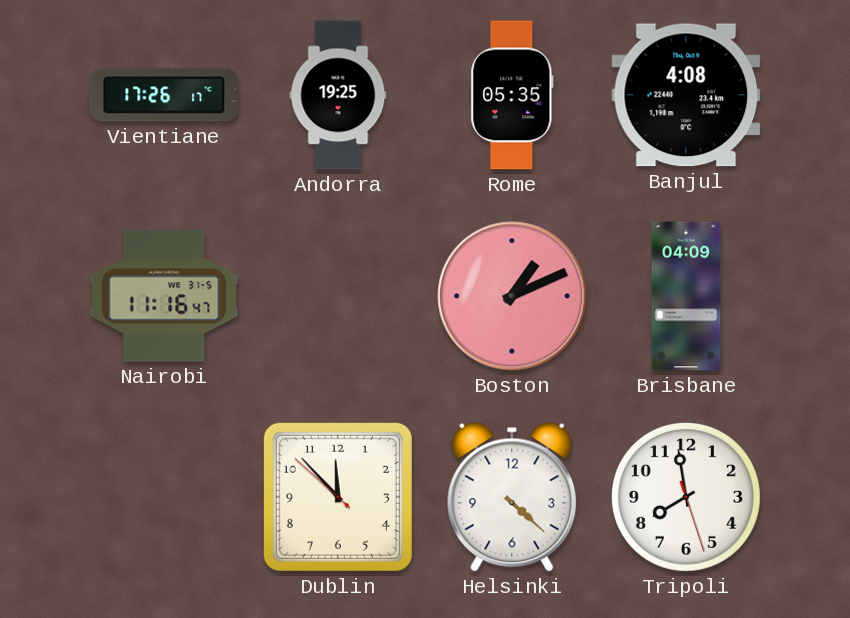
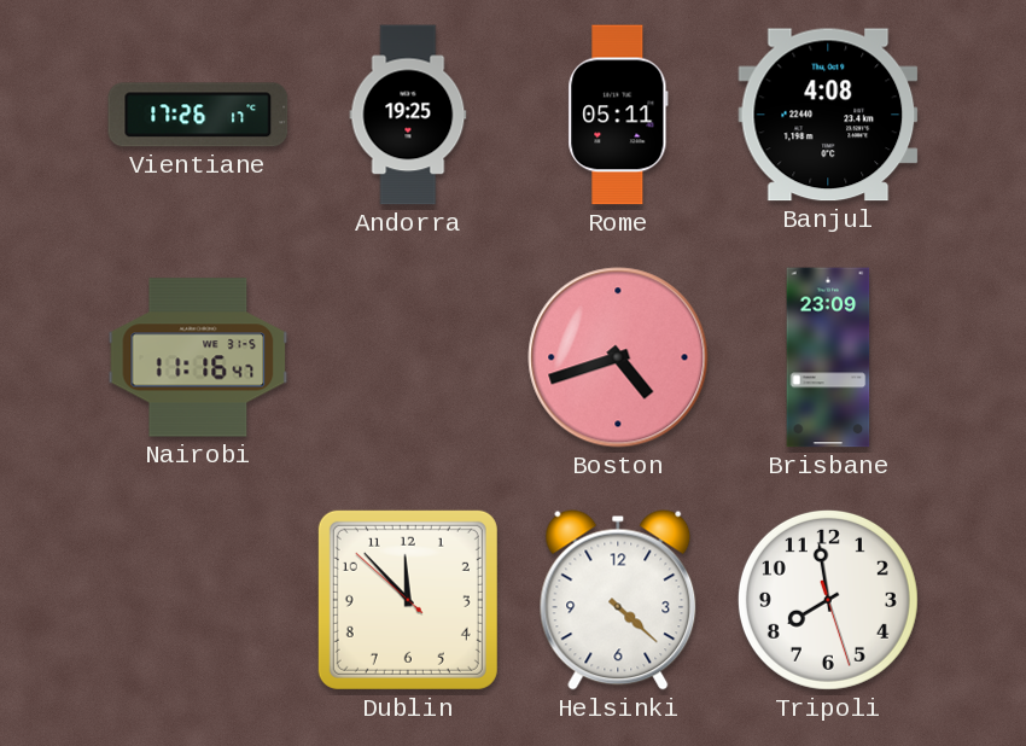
Rome: 05:35 -> 05:11
Boston: 1:11 -> 4:42
Brisbane: 04:09 -> 23:09
